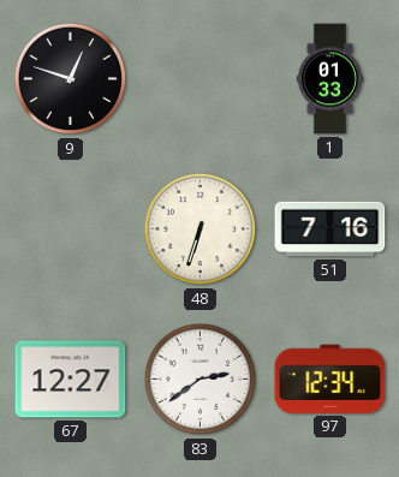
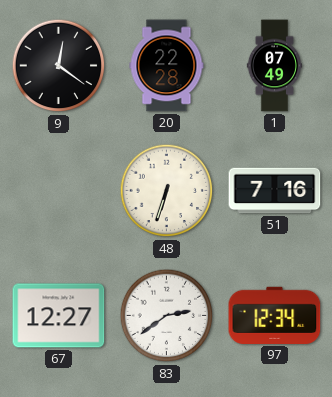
9: 12:48 -> 12:21
20: none -> 22:28
1: 01:33 -> 07:49
